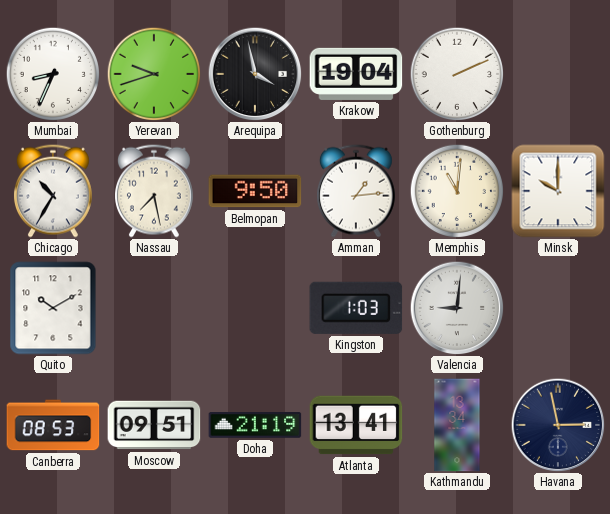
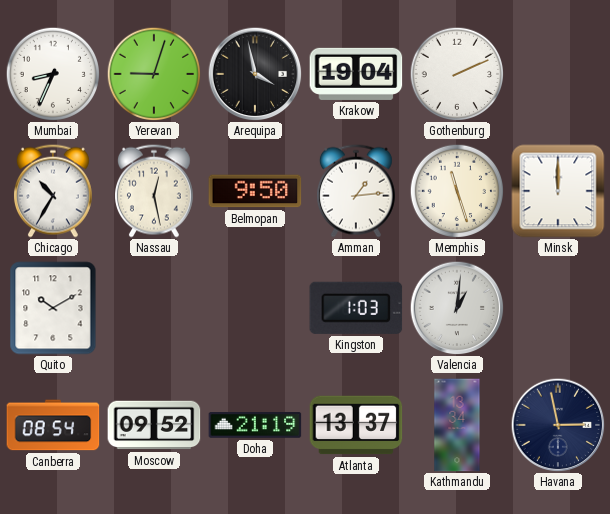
Yerevan: 9:42 -> 9:03
Nassau: 7:28 -> 12:28
Memphis: 11:01 -> 11:27
Minsk: 10:00 -> 12:00
Valencia: 9:01 -> 1:01
Canberra: 08:53 -> 08:54
Moscow: 09:51 -> 09:52
Atlanta: 13:41 -> 13:37
